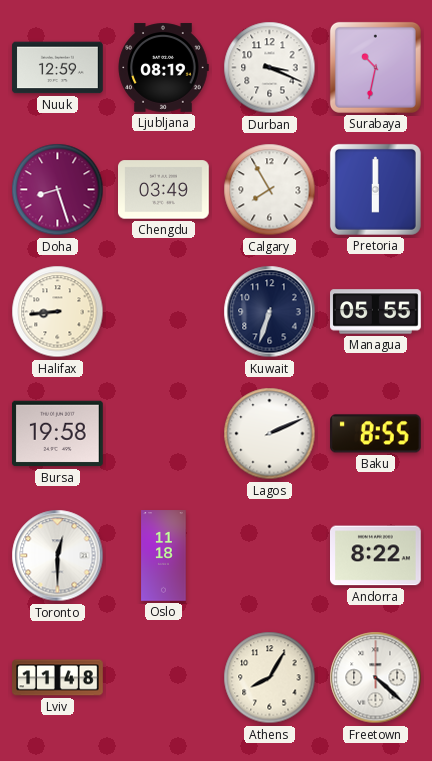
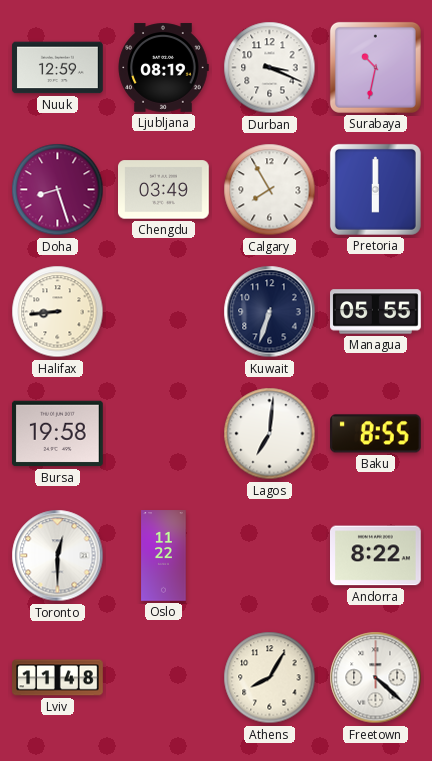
Lagos: 2:11 -> 7:01
Oslo: 11:18 -> 11:22
